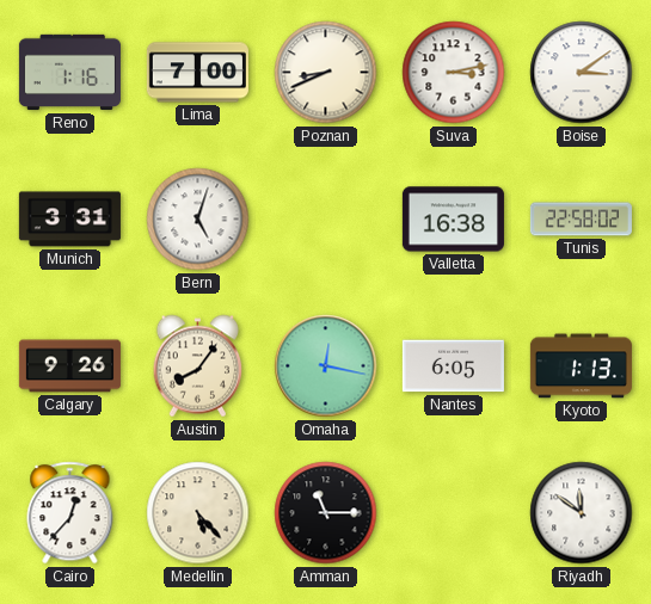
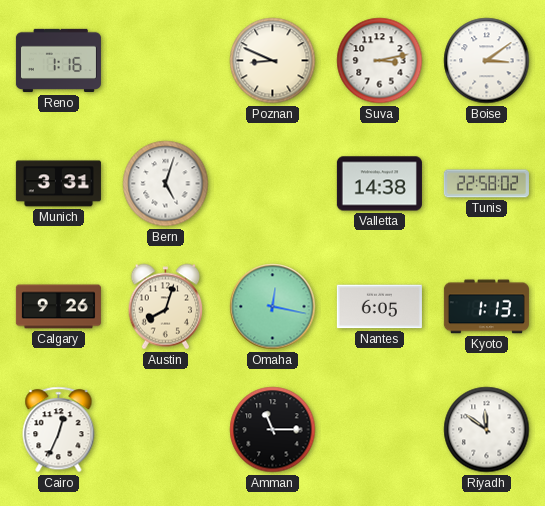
Lima: 7:00 -> none
Poznan: 8:41 -> 8:49
Valletta: 16:38 -> 14:38
Austin: 8:06 -> 8:03
Cairo: 12:37 -> 12:34
Medellin: 5:23 -> none
